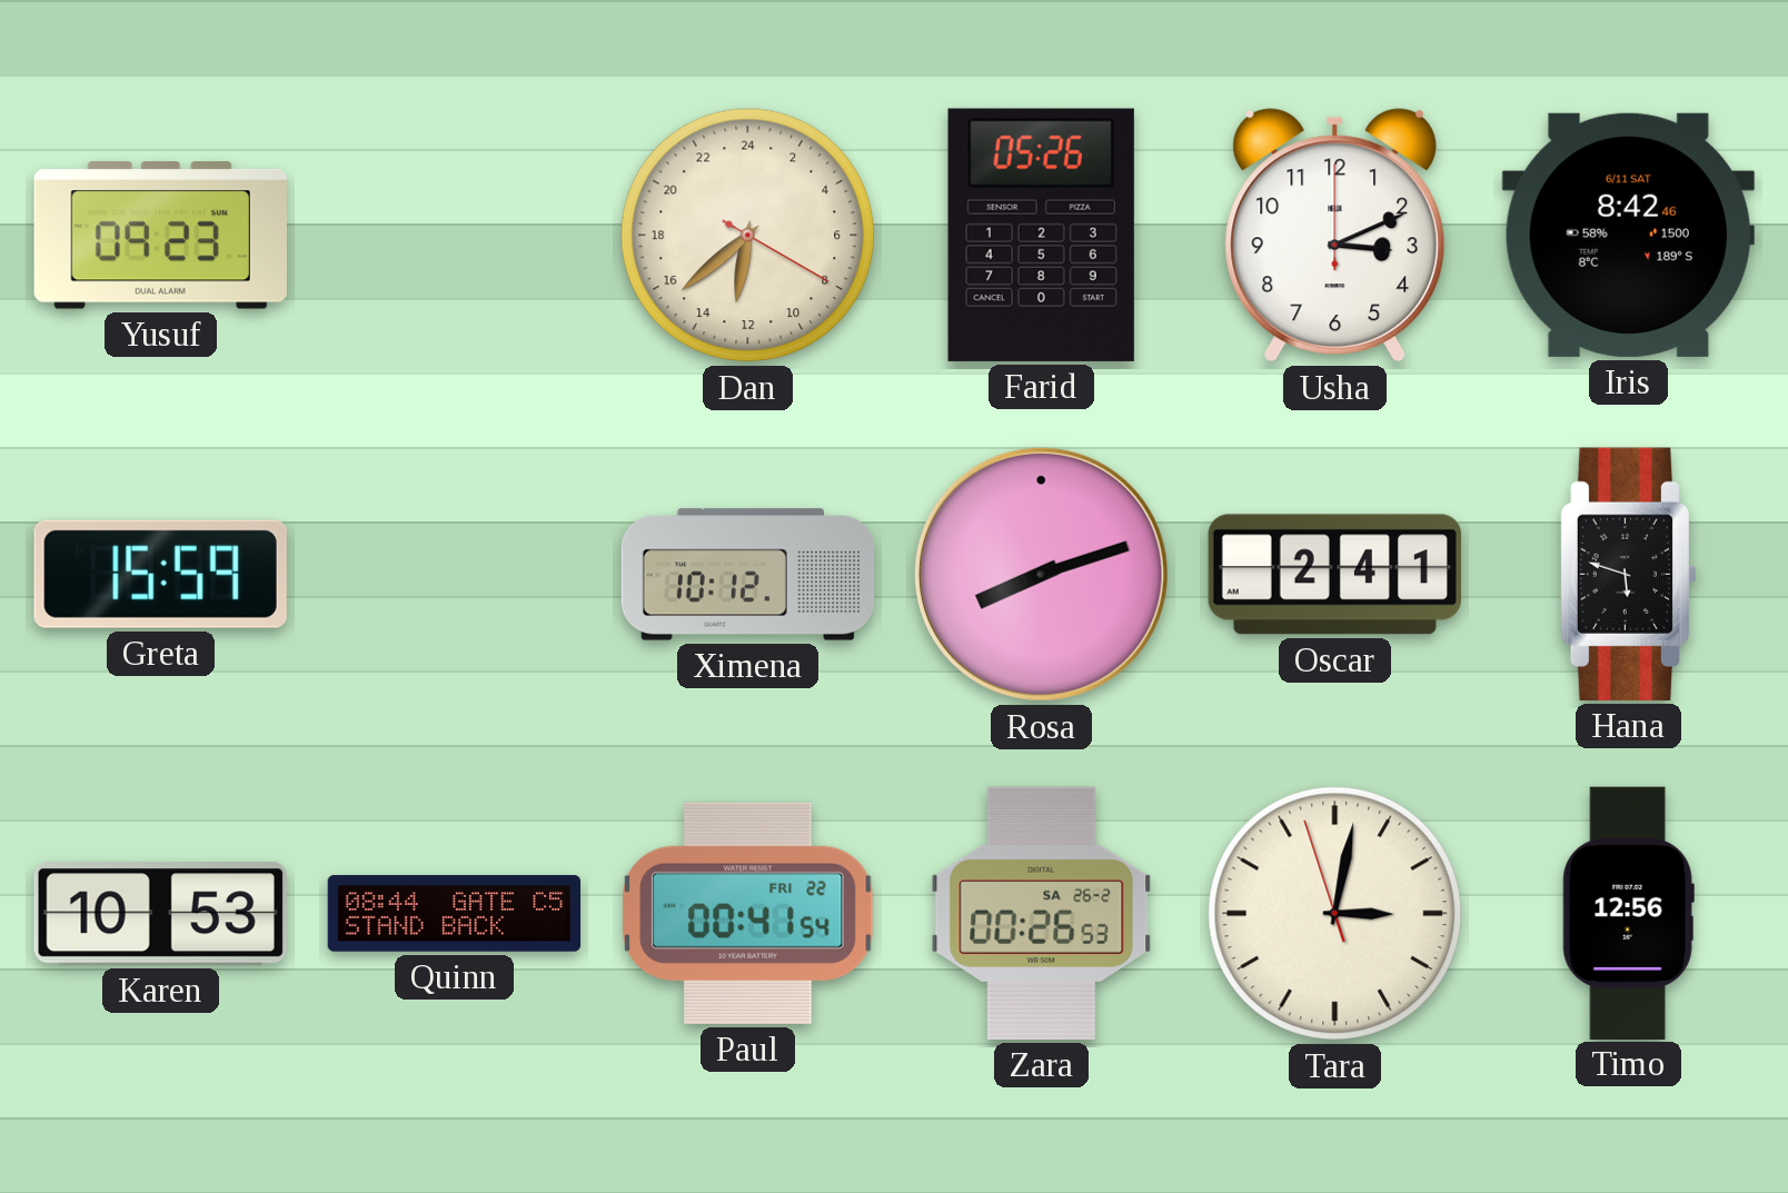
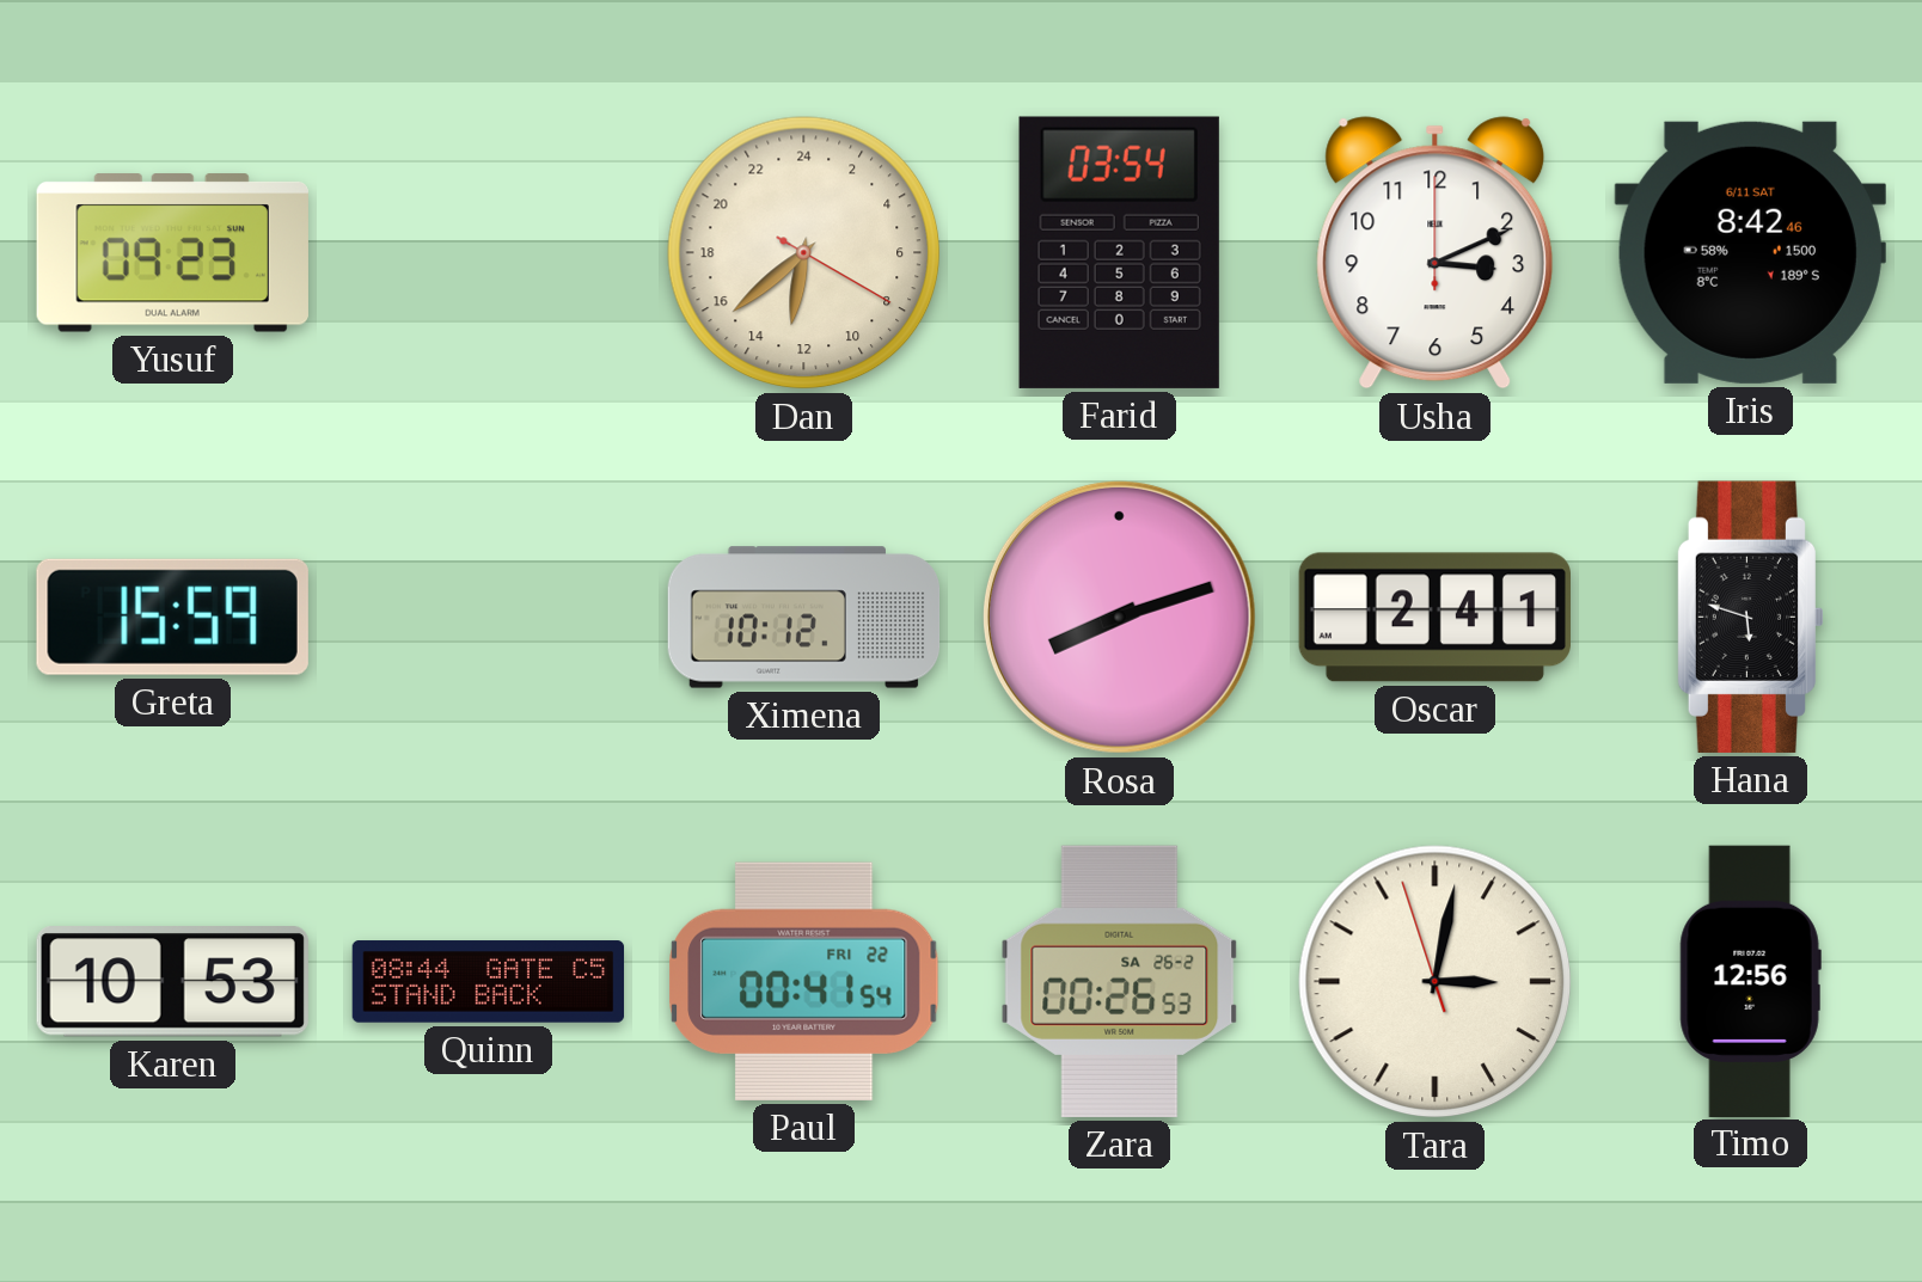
Farid: 05:26 -> 03:54
